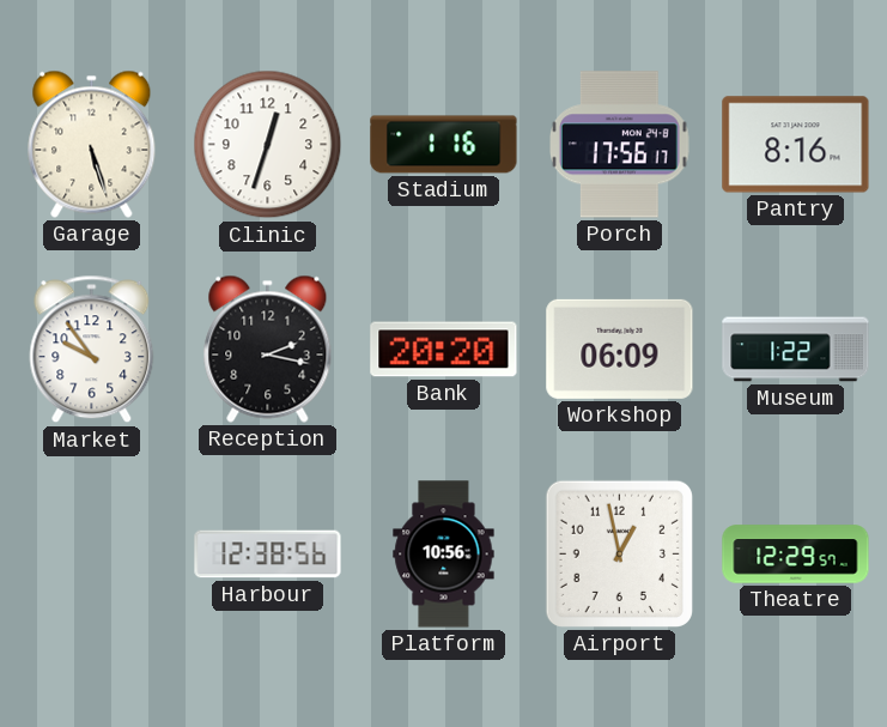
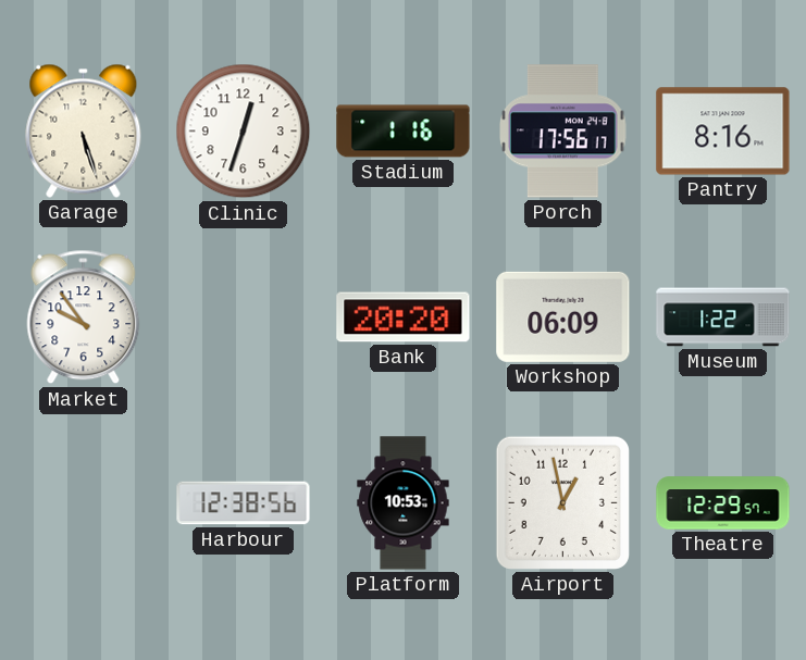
Reception: 2:17 -> none
Platform: 10:56 -> 10:53
